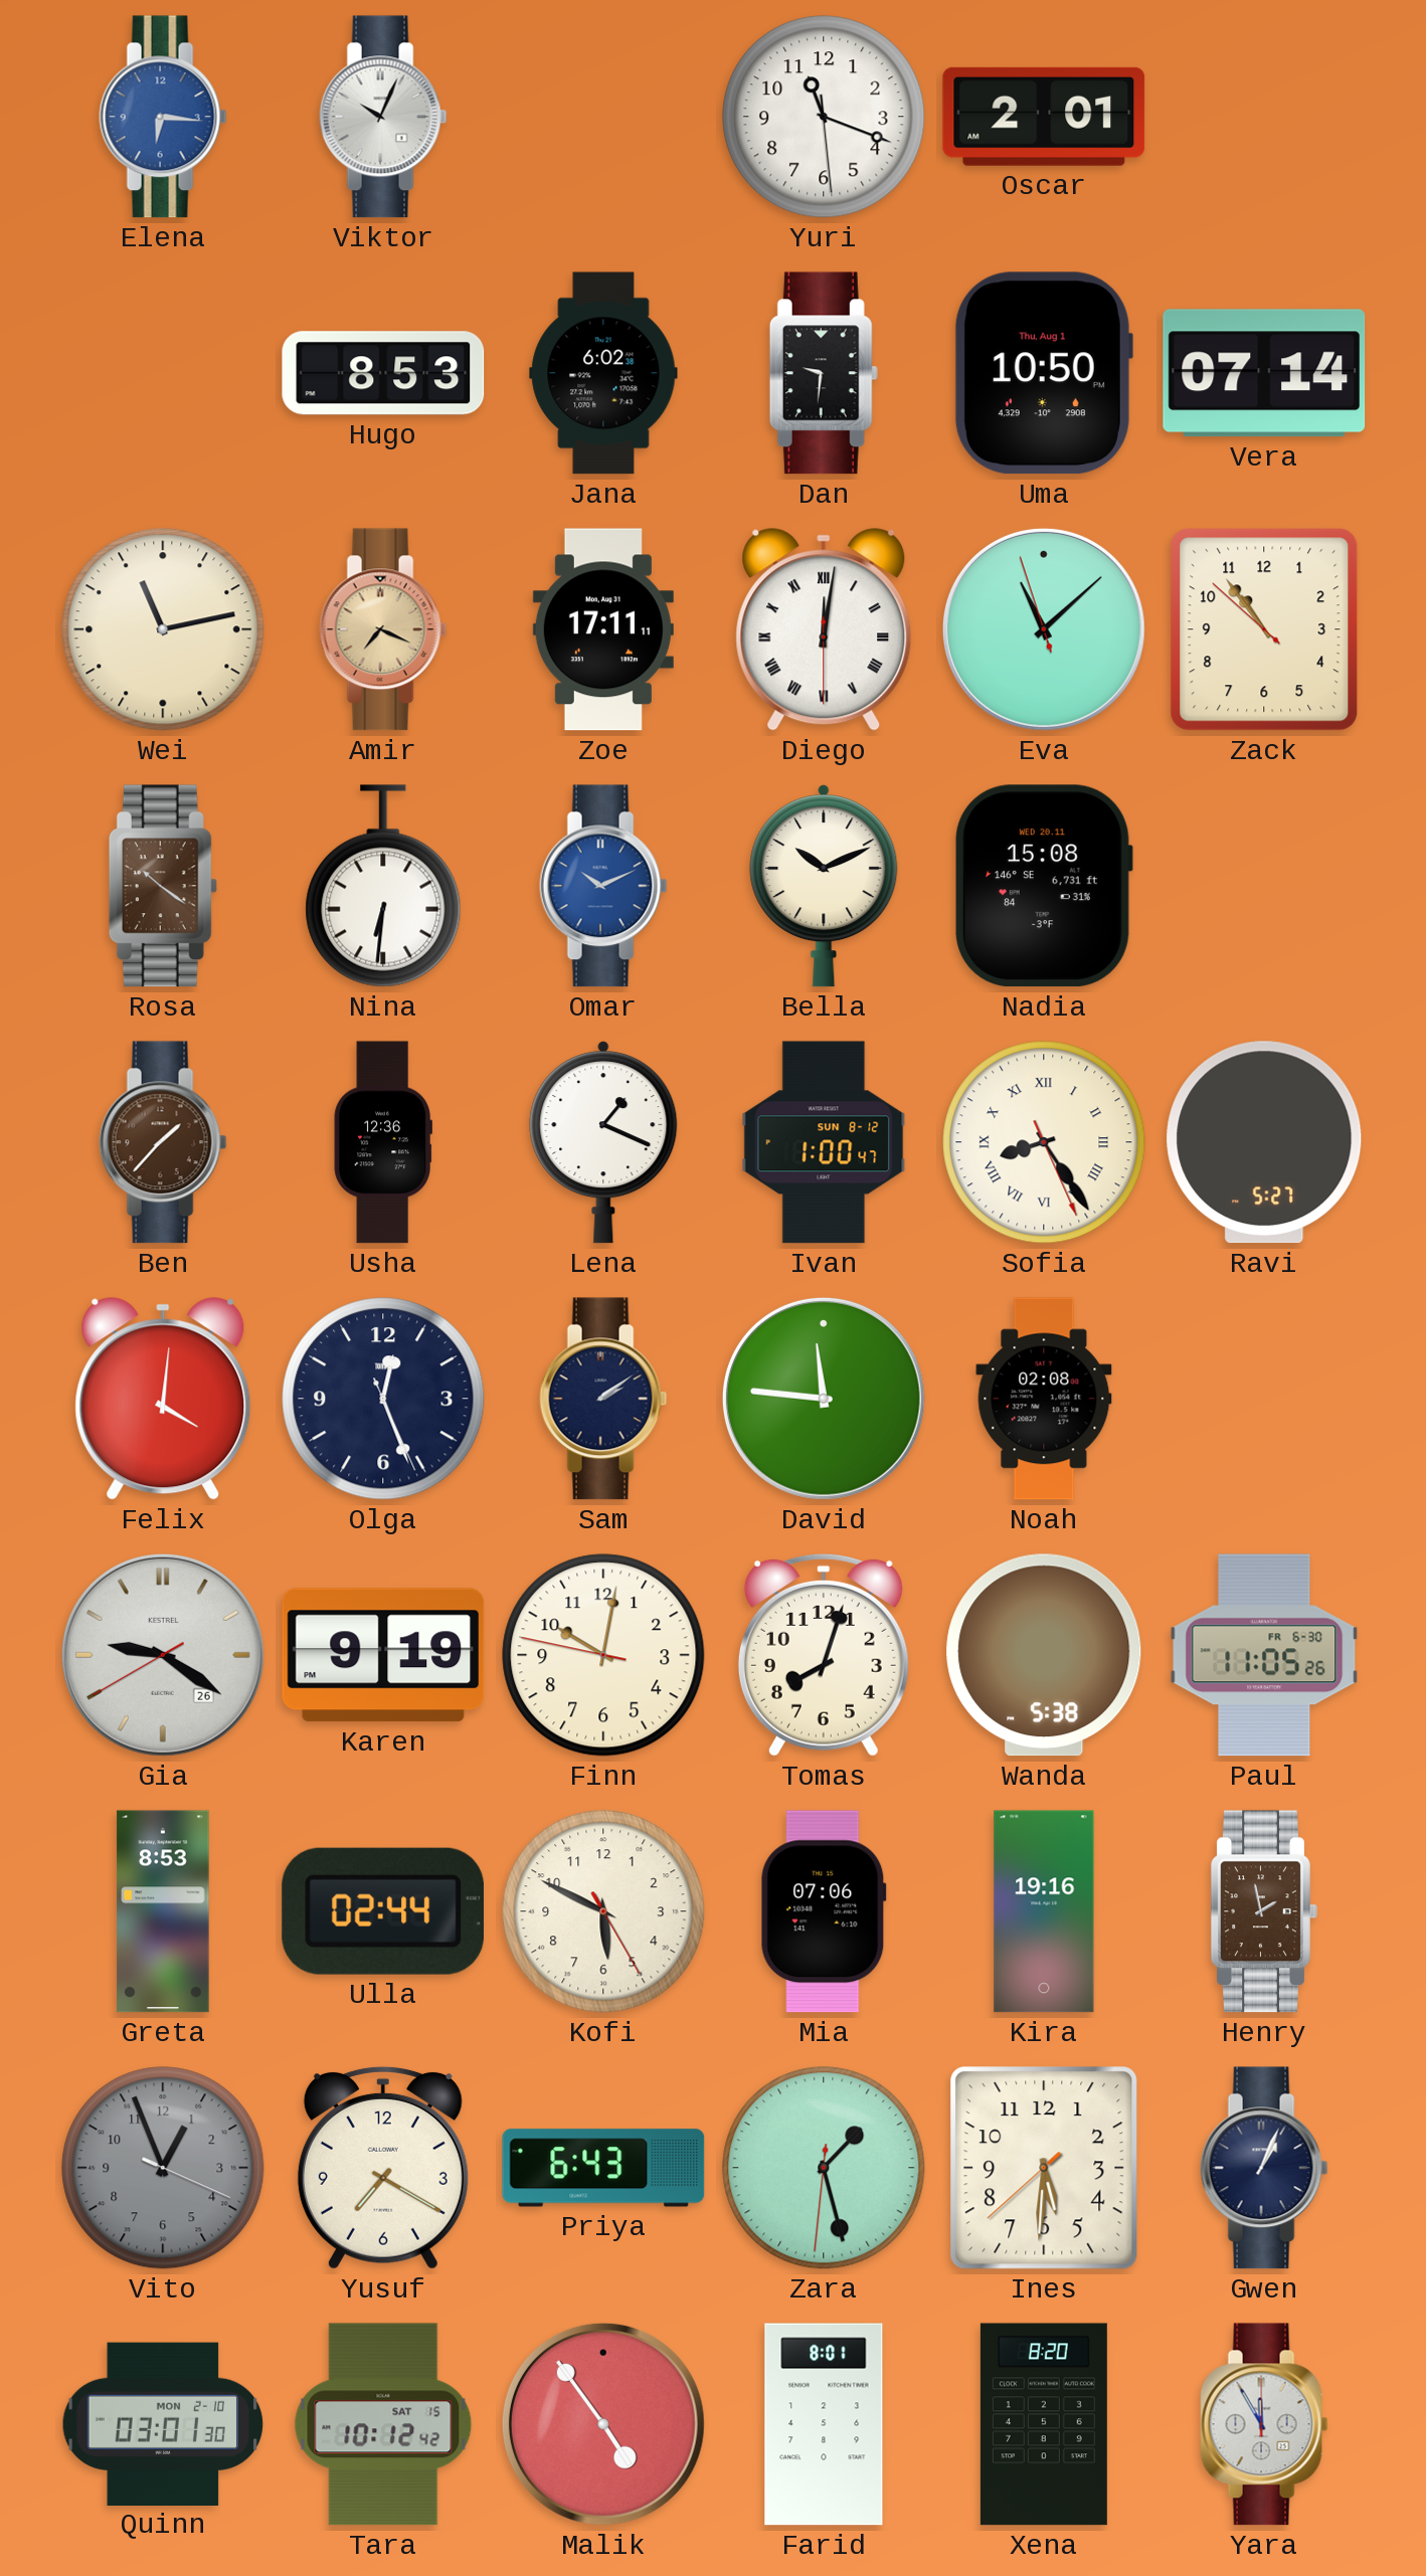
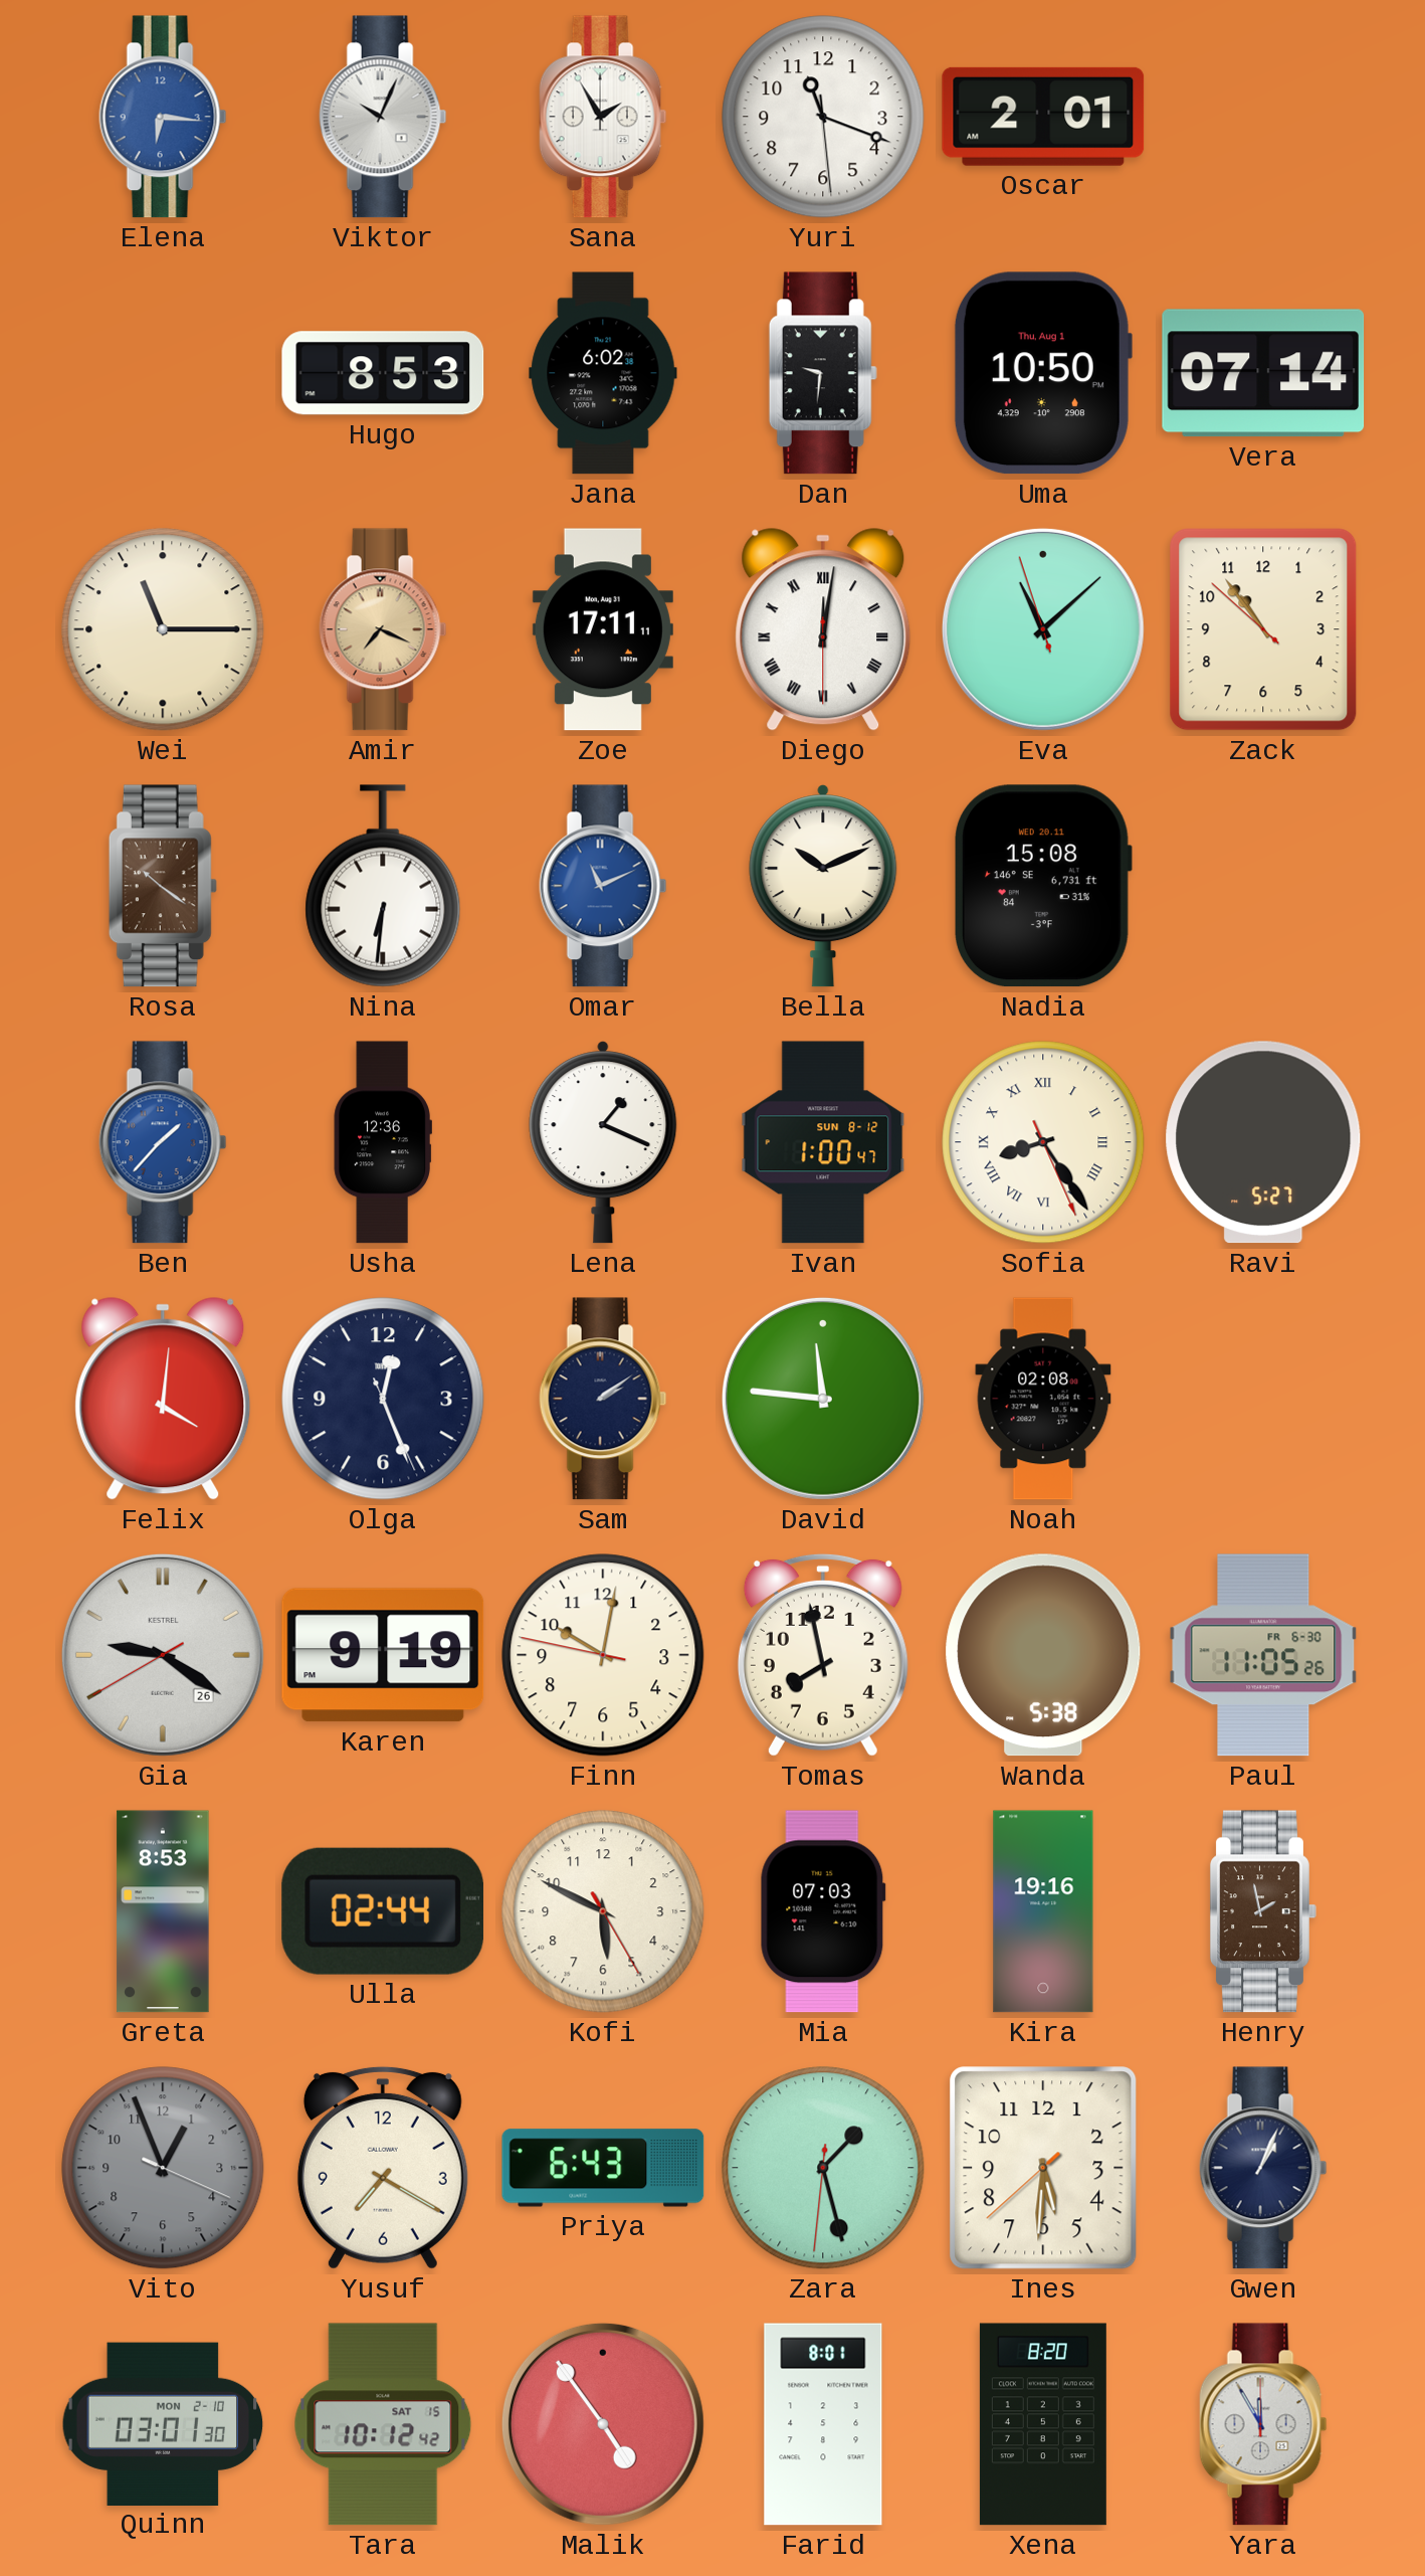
Sana: none -> 1:55
Wei: 11:13 -> 11:15
Omar: 10:11 -> 11:11
Ben dial: brown -> blue
Tomas: 8:03 -> 7:58
Mia: 07:06 -> 07:03
